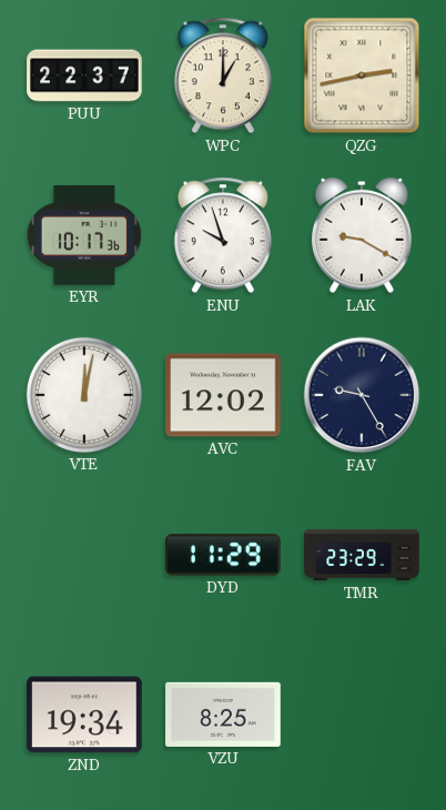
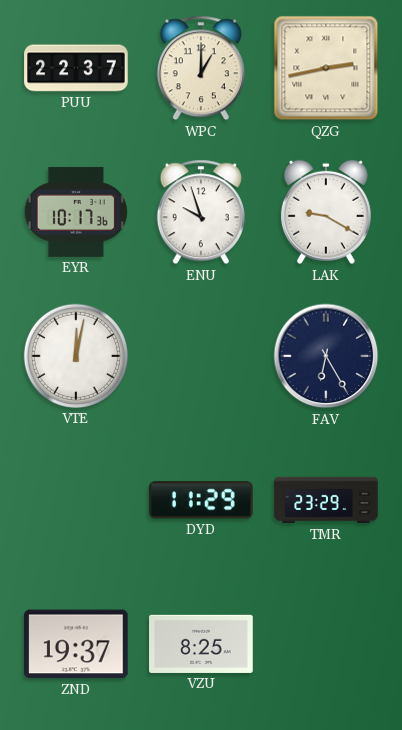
AVC: 12:02 -> none
FAV: 9:25 -> 6:25
ZND: 19:34 -> 19:37
